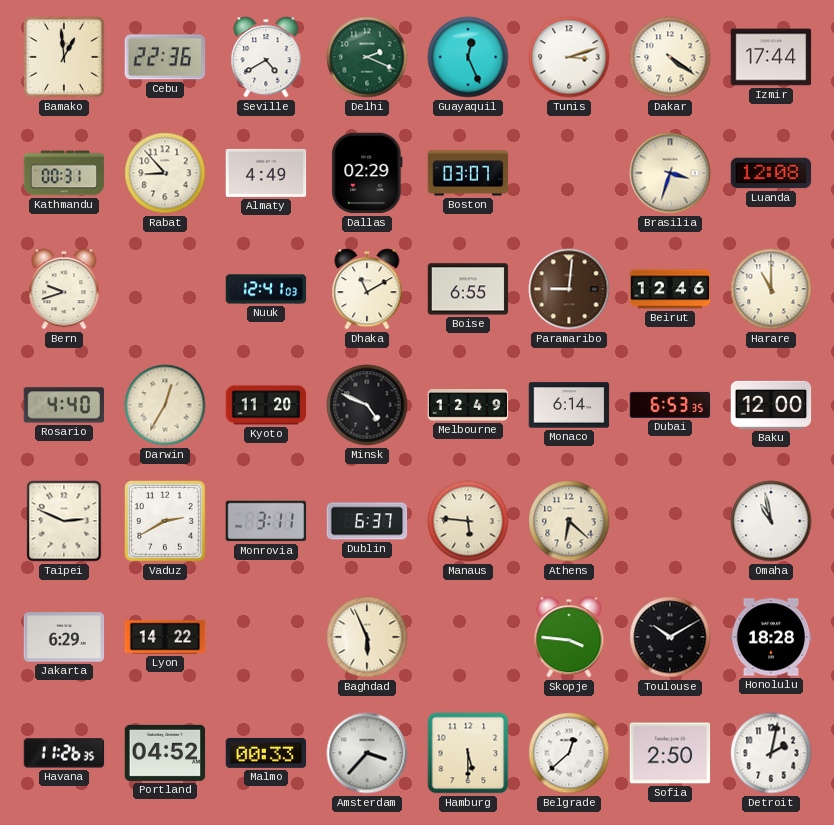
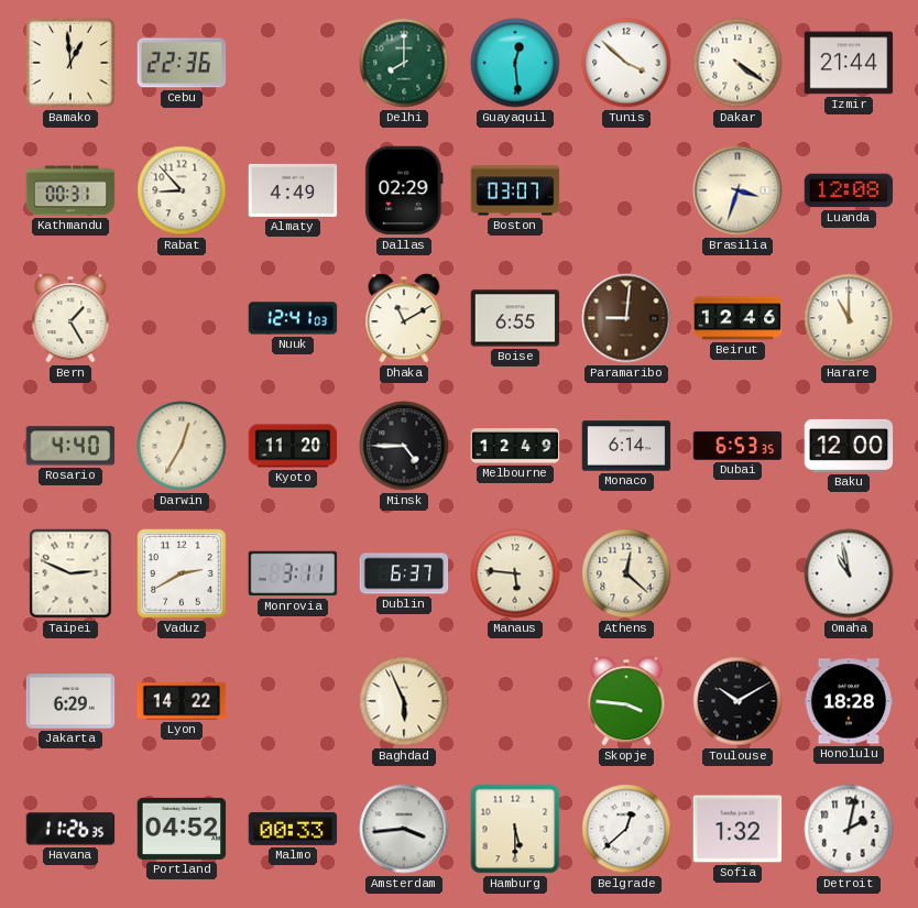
Seville: 4:40 -> none
Delhi: 2:19 -> 8:00
Guayaquil: 12:26 -> 12:29
Tunis: 3:12 -> 3:52
Izmir: 17:44 -> 21:44
Bern: 9:42 -> 1:25
Minsk: 4:49 -> 4:45
Athens: 6:22 -> 12:22
Amsterdam: 3:37 -> 3:44
Sofia: 2:50 -> 1:32
